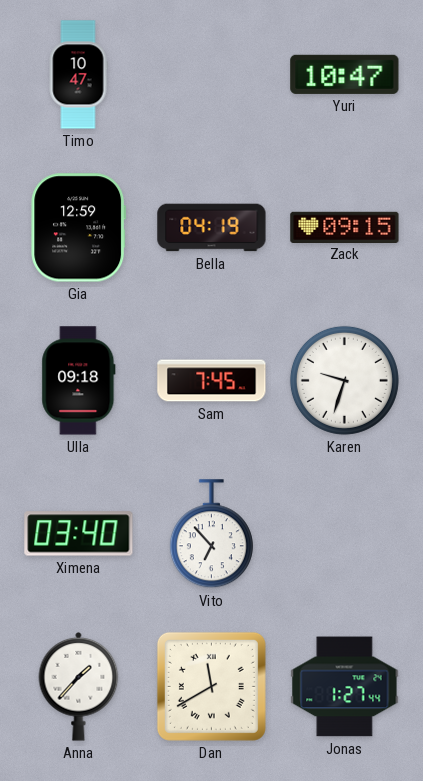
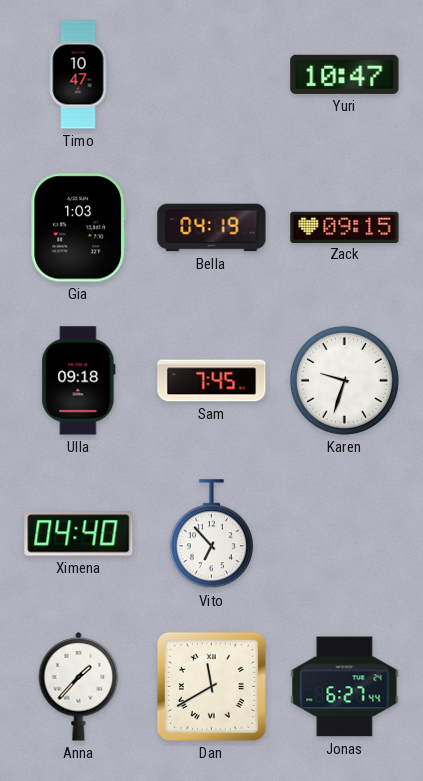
Gia: 12:59 -> 1:03
Ximena: 03:40 -> 04:40
Jonas: 1:27 -> 6:27
